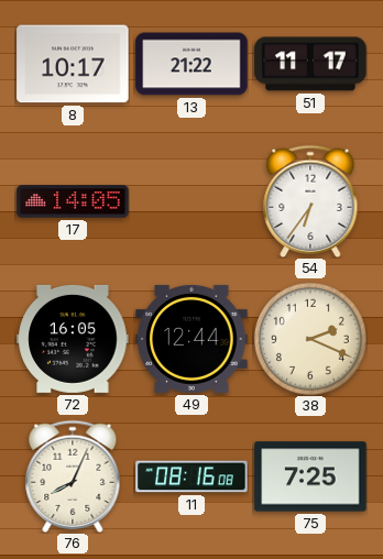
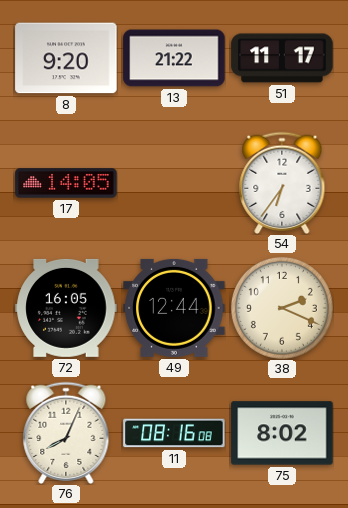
8: 10:17 -> 9:20
75: 7:25 -> 8:02
